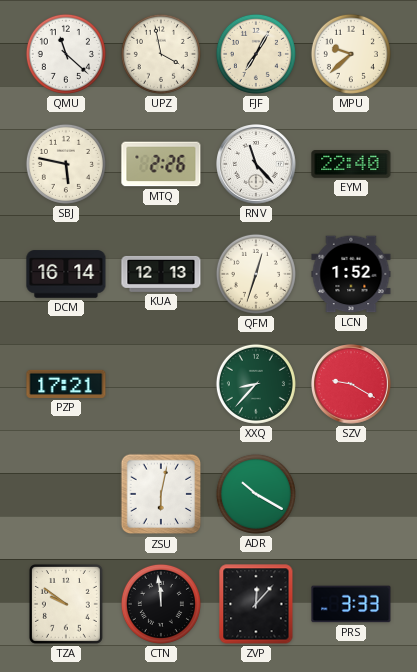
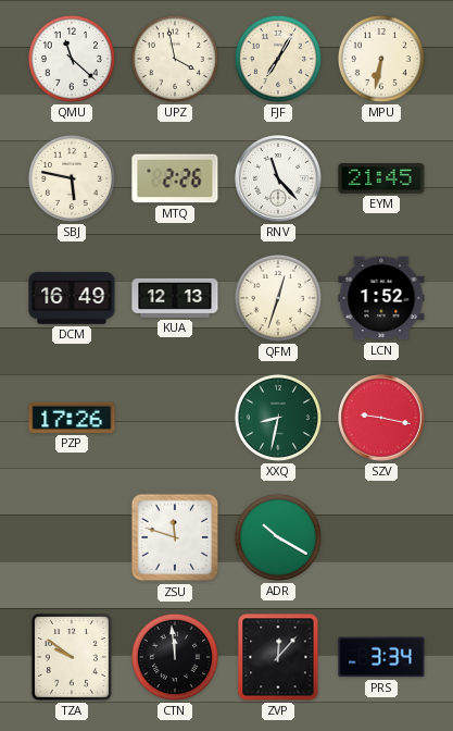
MPU: 9:38 -> 6:32
EYM: 22:40 -> 21:45
DCM: 16:14 -> 16:49
PZP: 17:21 -> 17:26
XXQ: 8:37 -> 8:32
SZV: 9:20 -> 9:17
ZSU: 6:02 -> 11:48
PRS: 3:33 -> 3:34
